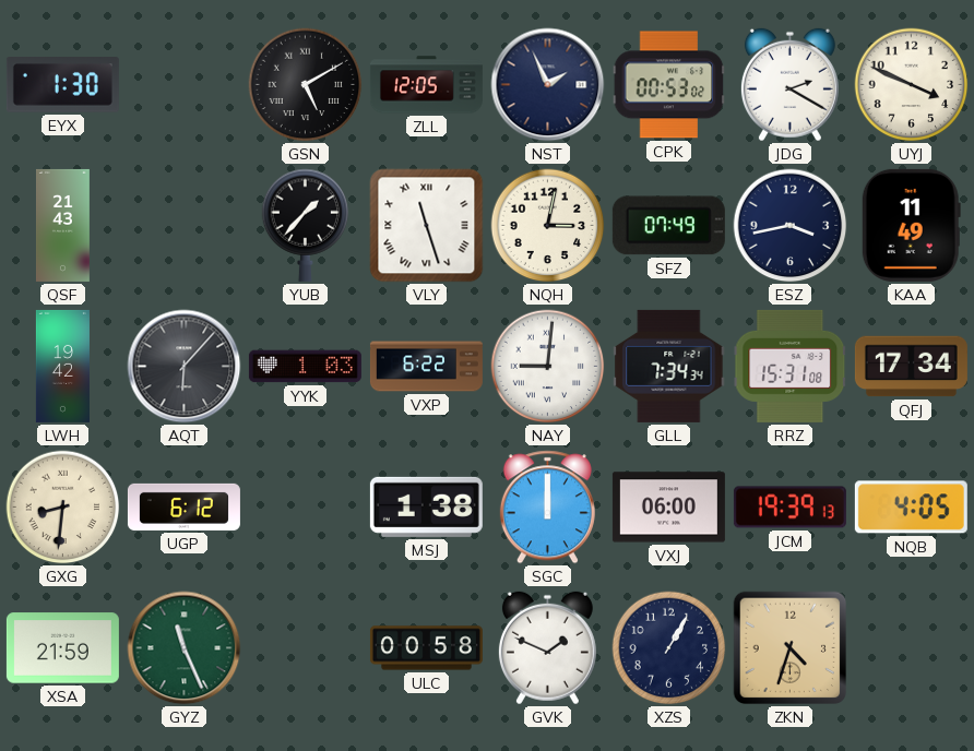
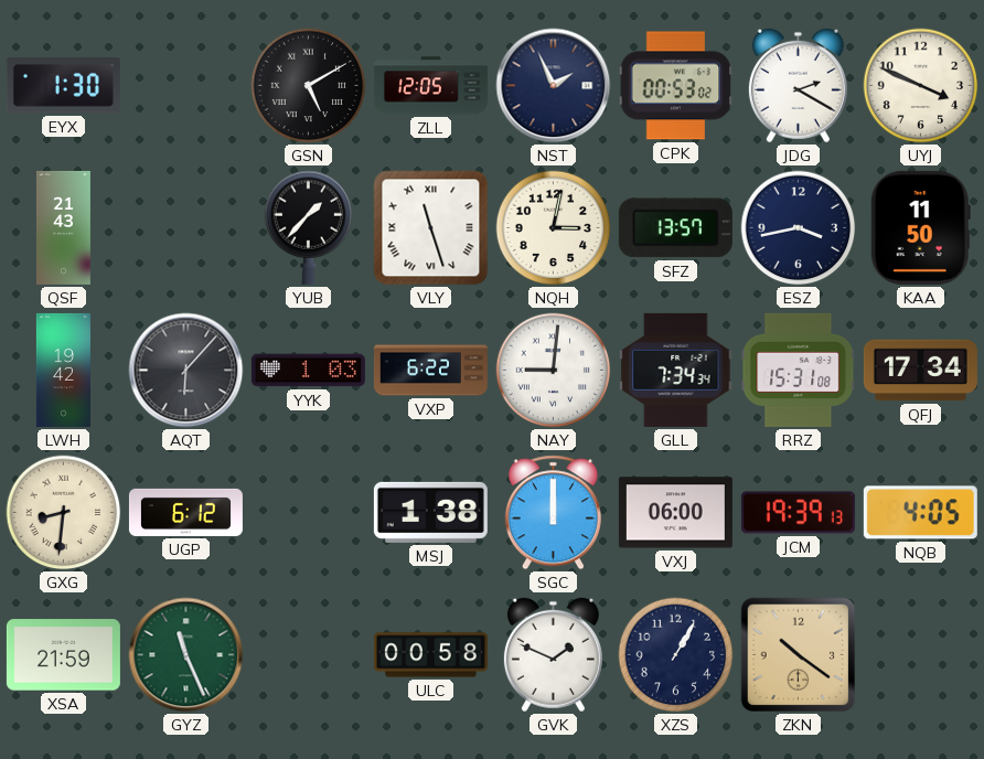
SFZ: 07:49 -> 13:57
KAA: 11:49 -> 11:50
ZKN: 4:33 -> 10:21
